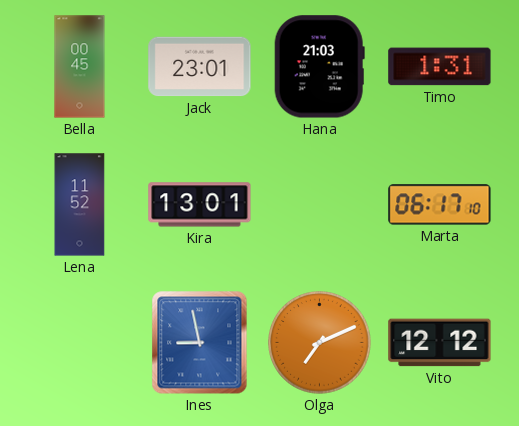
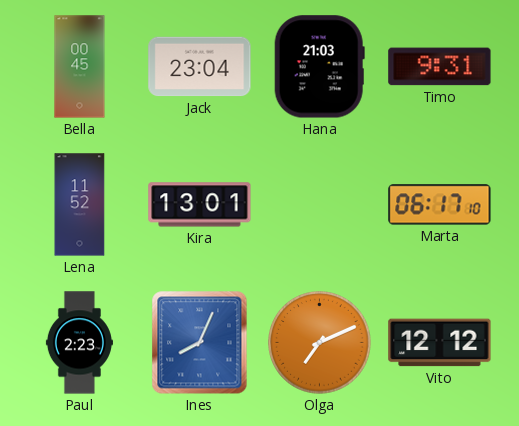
Jack: 23:01 -> 23:04
Timo: 1:31 -> 9:31
Paul: none -> 2:23
Ines: 8:58 -> 8:04
